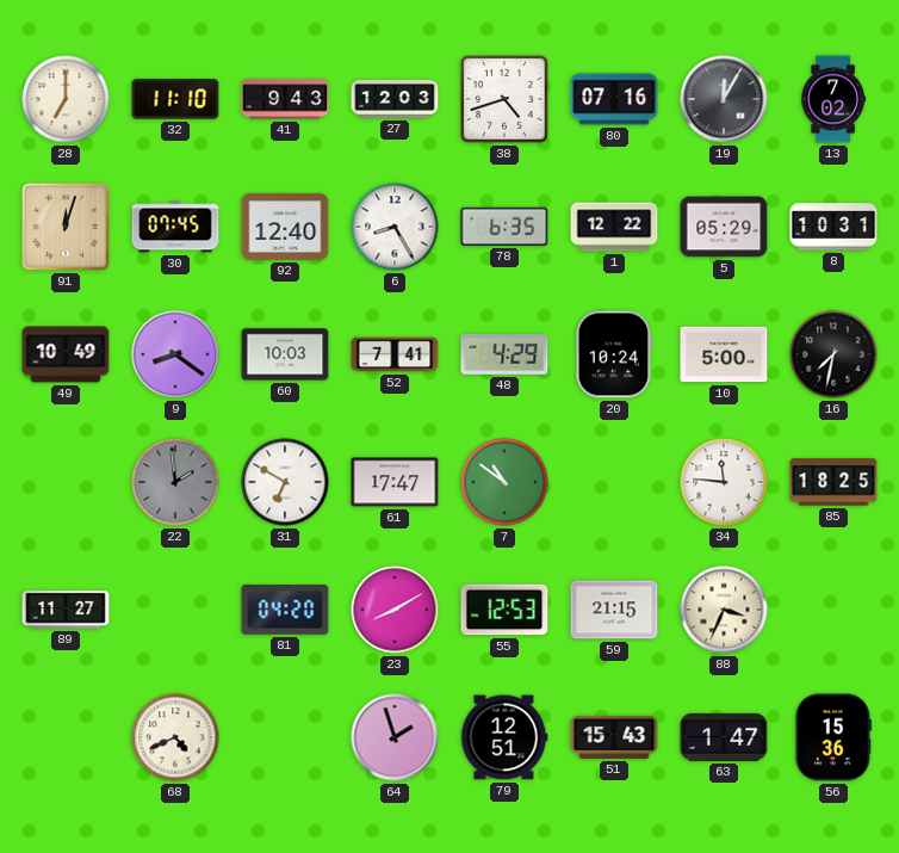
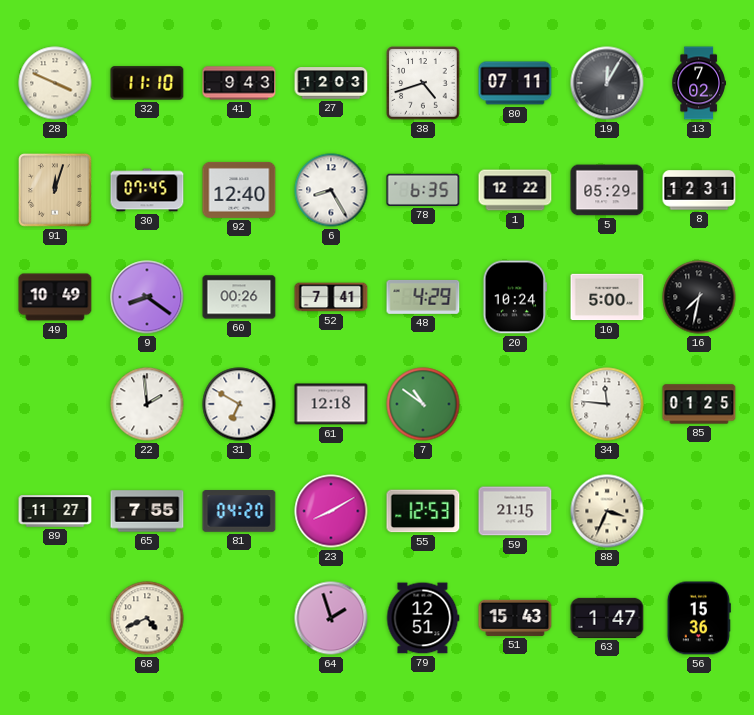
28: 7:00 -> 3:49
80: 07:16 -> 07:11
8: 10:31 -> 12:31
60: 10:03 -> 00:26
22 dial: grey -> white
61: 17:47 -> 12:18
85: 18:25 -> 01:25
65: none -> 7:55
